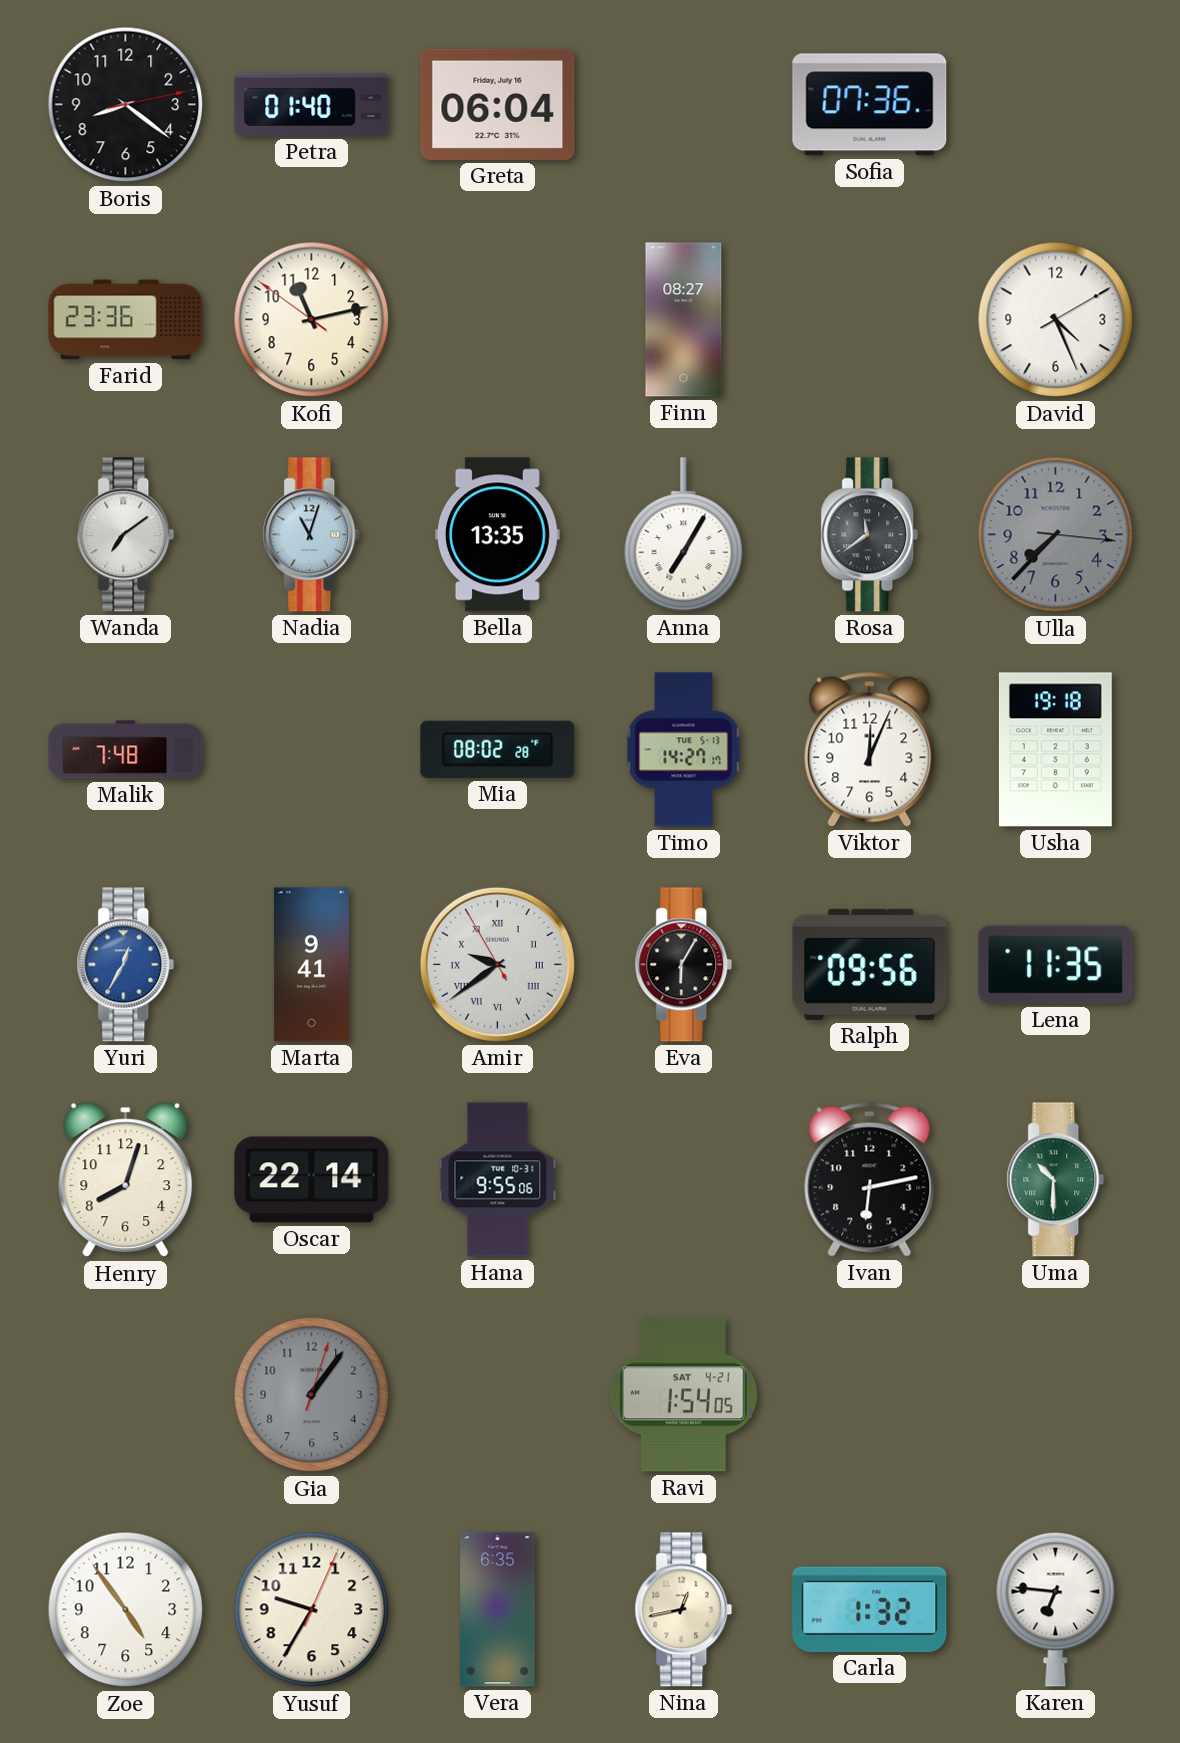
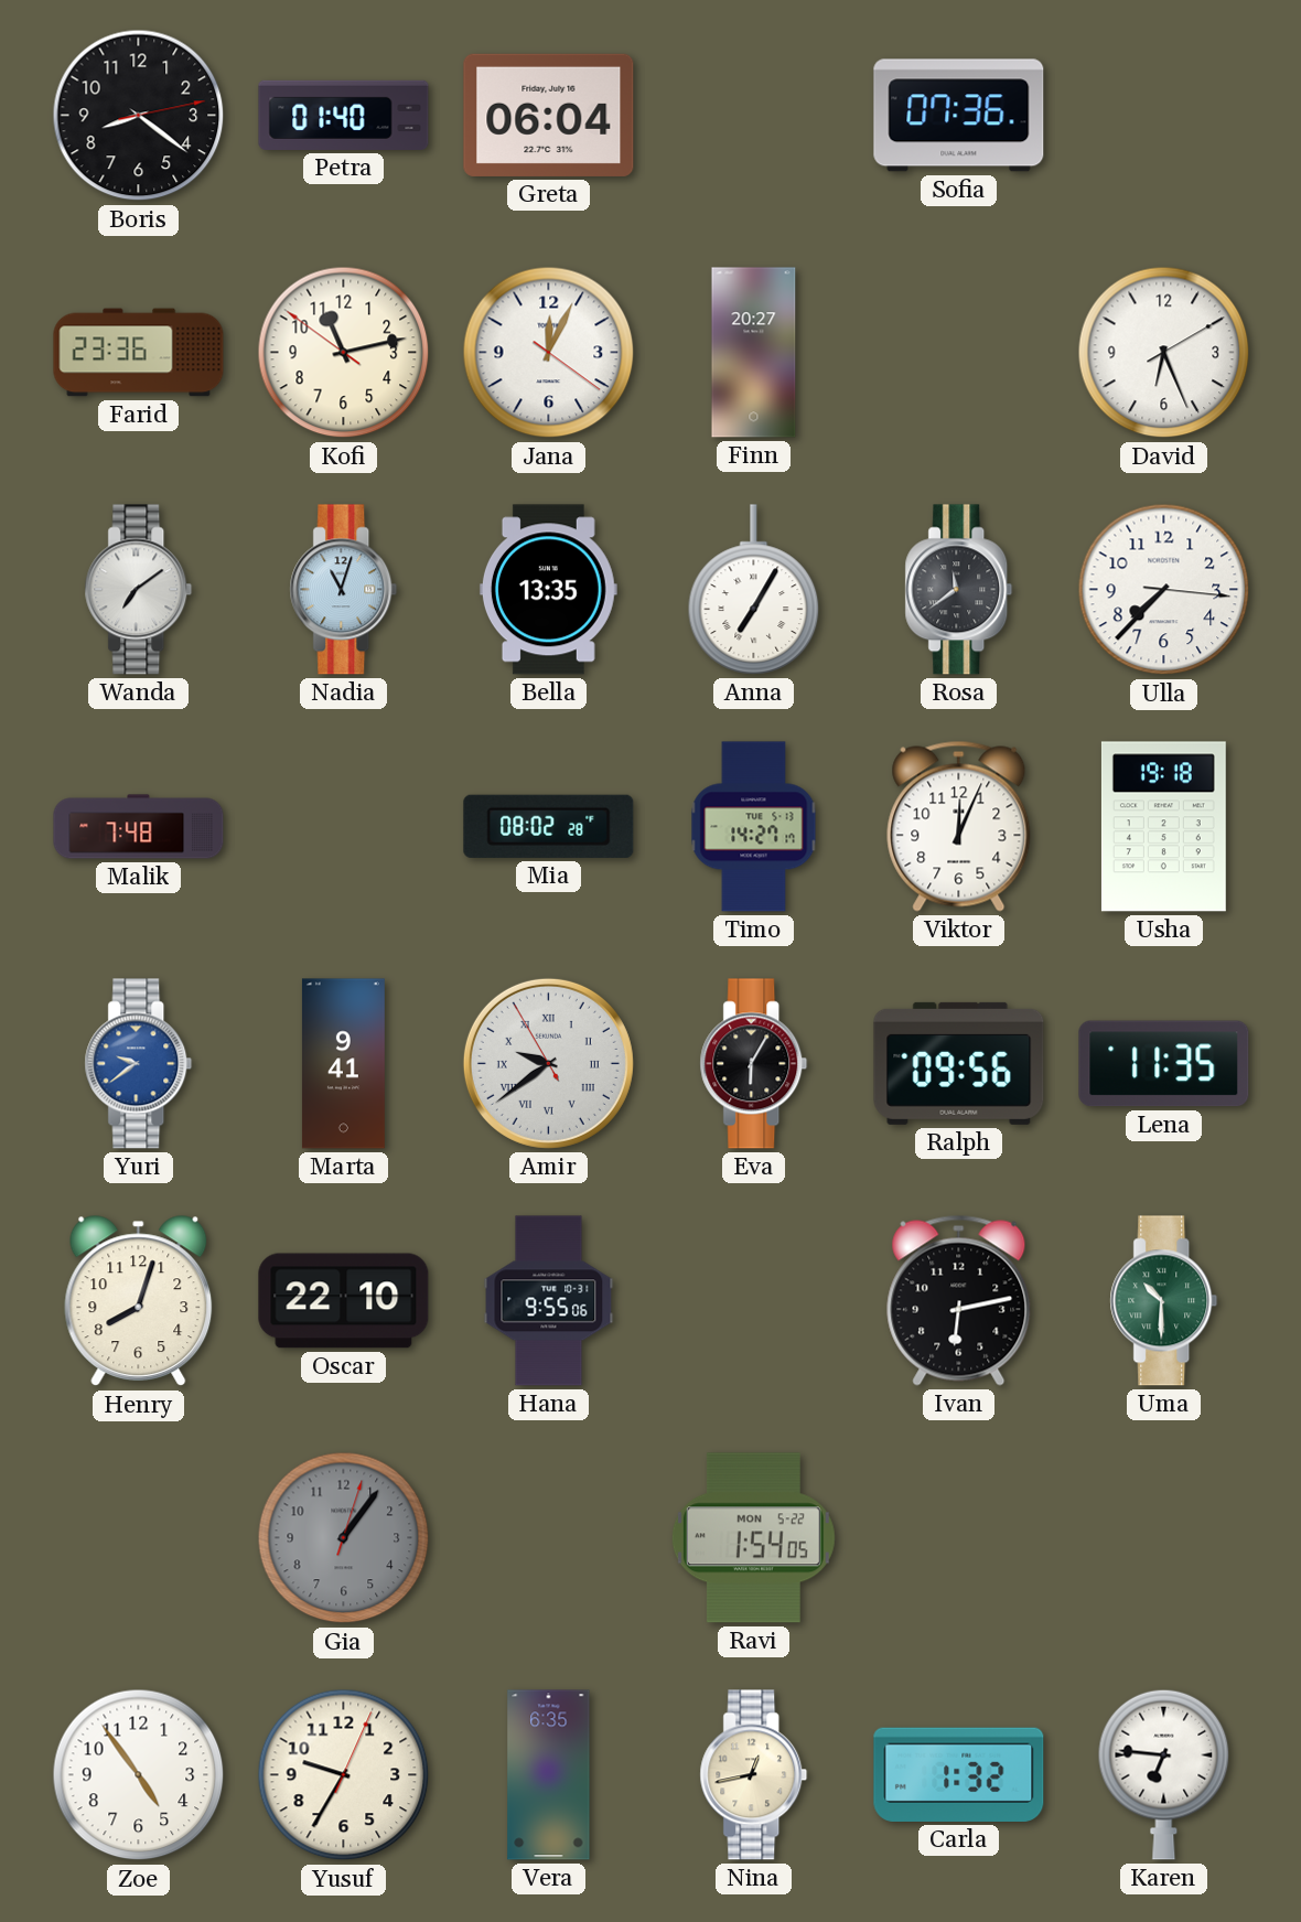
Jana: none -> 12:04
Finn: 08:27 -> 20:27
David: 4:26 -> 6:26
Ulla dial: grey -> white
Yuri: 12:35 -> 9:39
Oscar: 22:14 -> 22:10
Ravi date: SAT 4-21 -> MON 5-22
